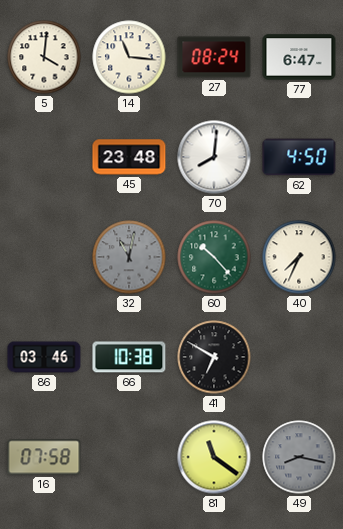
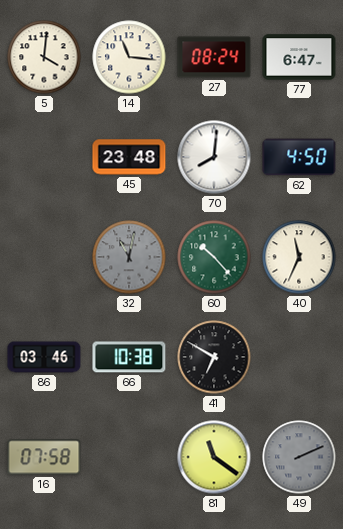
40: 7:34 -> 11:34
49: 8:17 -> 2:11
